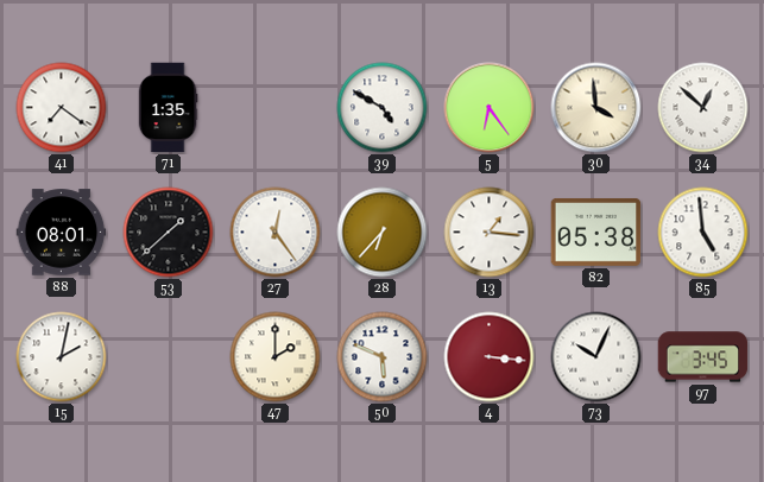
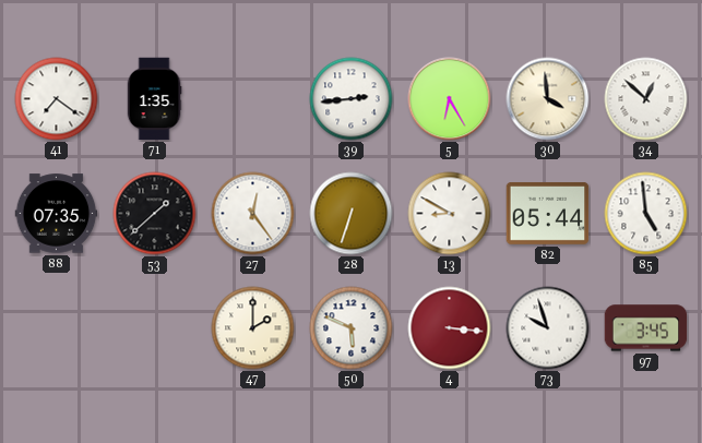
39: 4:50 -> 2:44
5: 6:24 -> 6:25
88: 08:01 -> 07:35
28: 6:37 -> 6:33
13: 1:16 -> 8:50
82: 05:38 -> 05:44
15: 2:02 -> none
73: 10:04 -> 9:57
